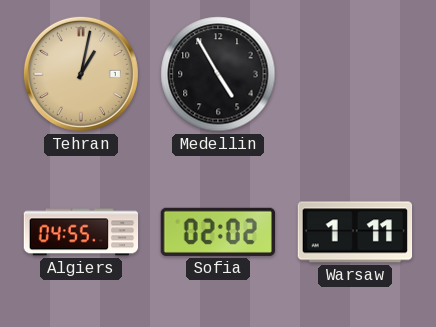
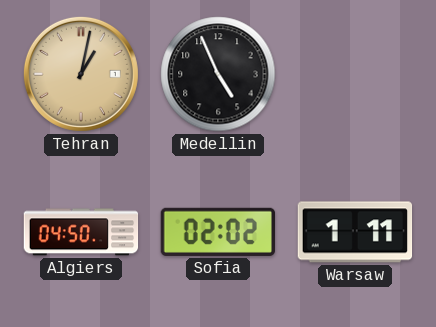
Medellin: 4:55 -> 4:56
Algiers: 04:55 -> 04:50
